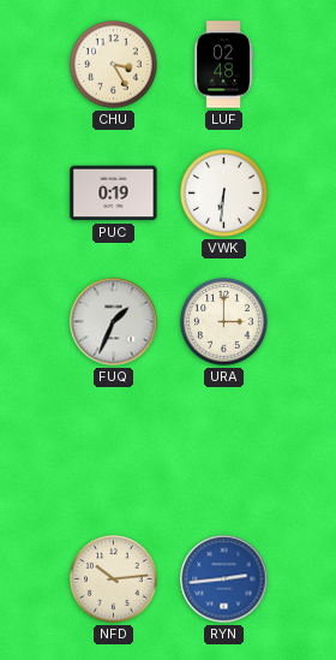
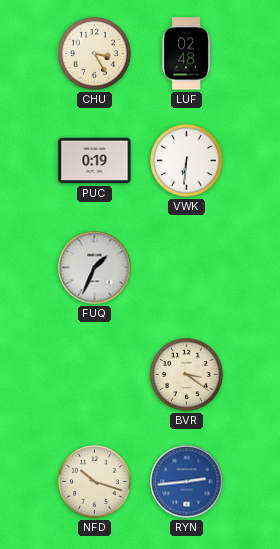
URA: 3:00 -> none
BVR: none -> 3:21
NFD: 10:14 -> 10:18
